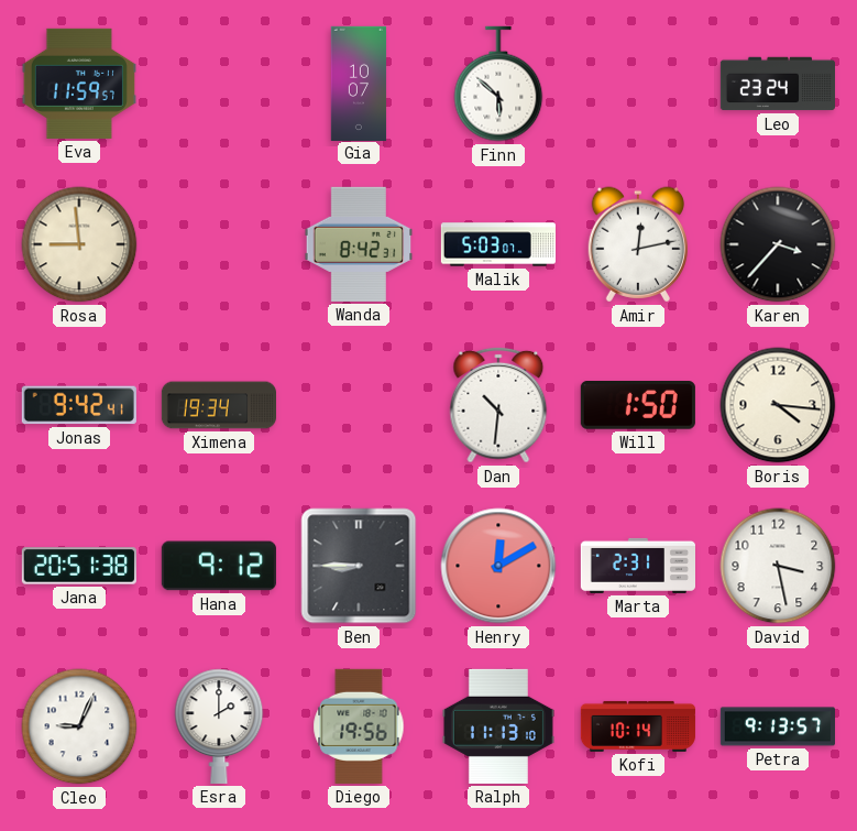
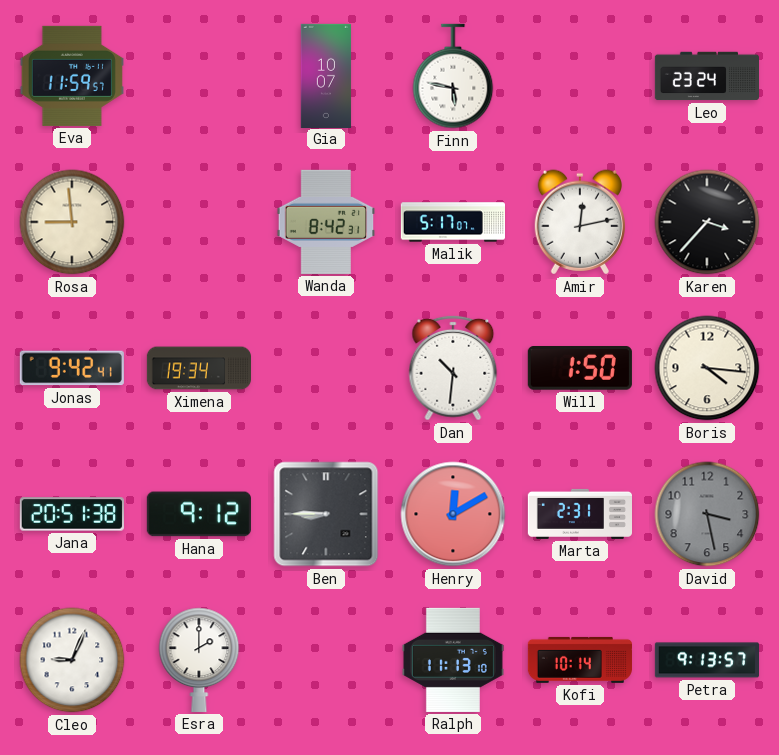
Finn: 5:52 -> 5:47
Malik: 5:03 -> 5:17
David dial: white -> grey
Diego: 19:56 -> none
